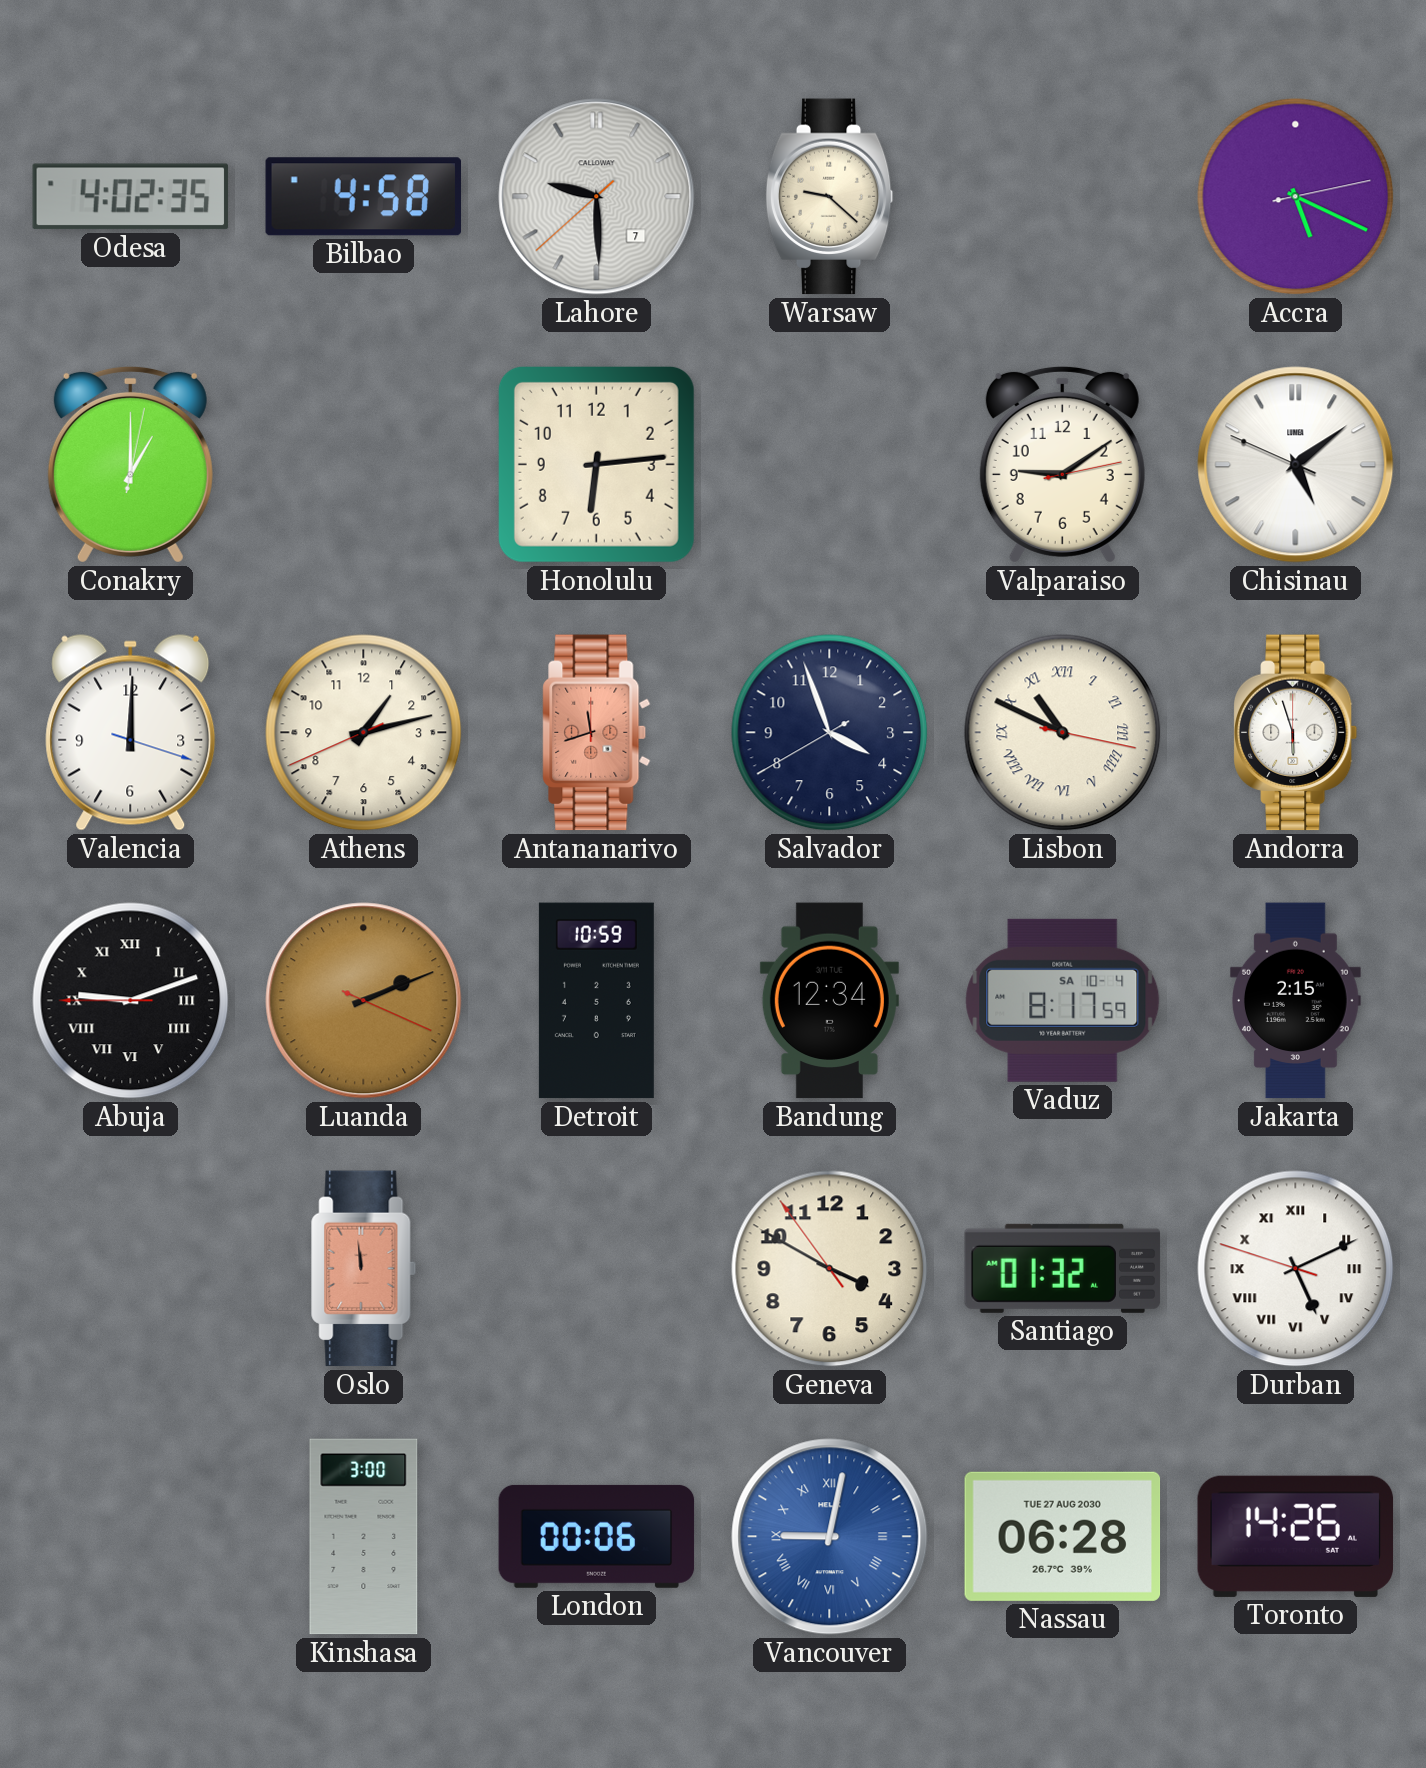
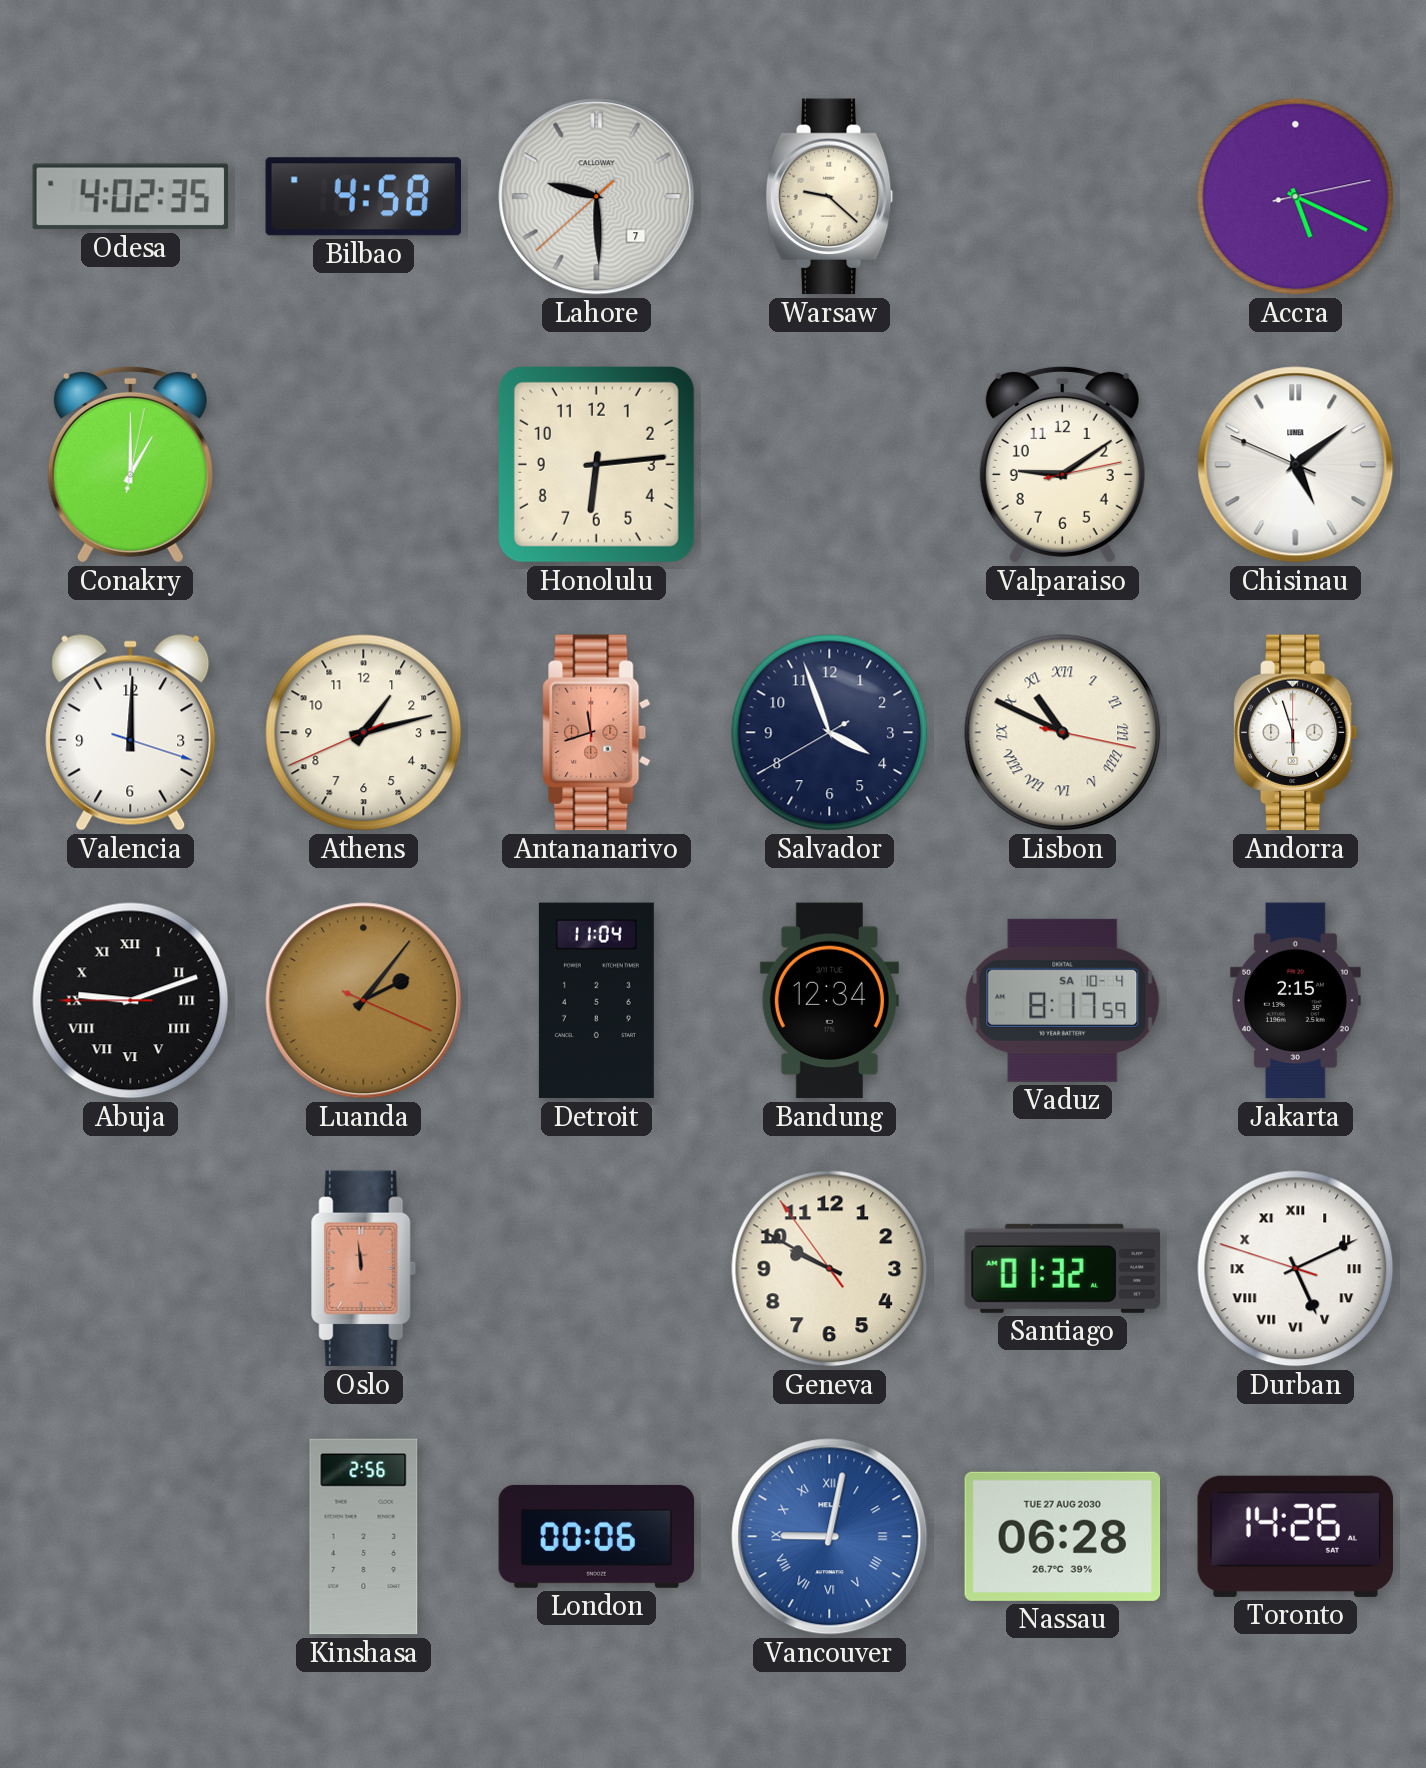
Luanda: 2:11 -> 2:06
Detroit: 10:59 -> 11:04
Geneva: 3:49 -> 9:49
Kinshasa: 3:00 -> 2:56
